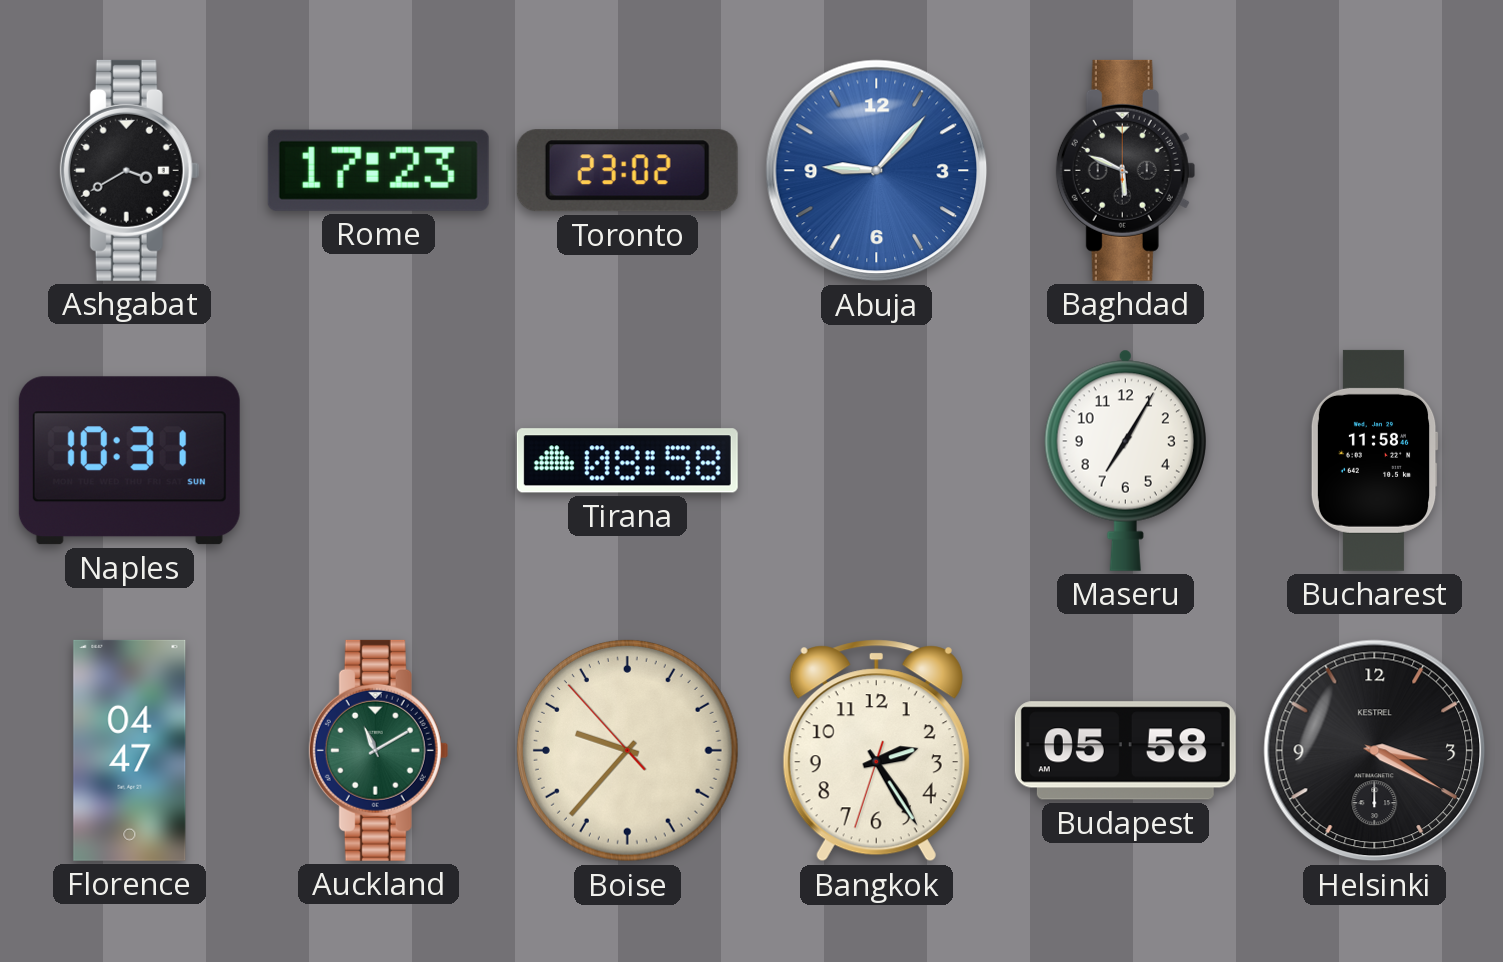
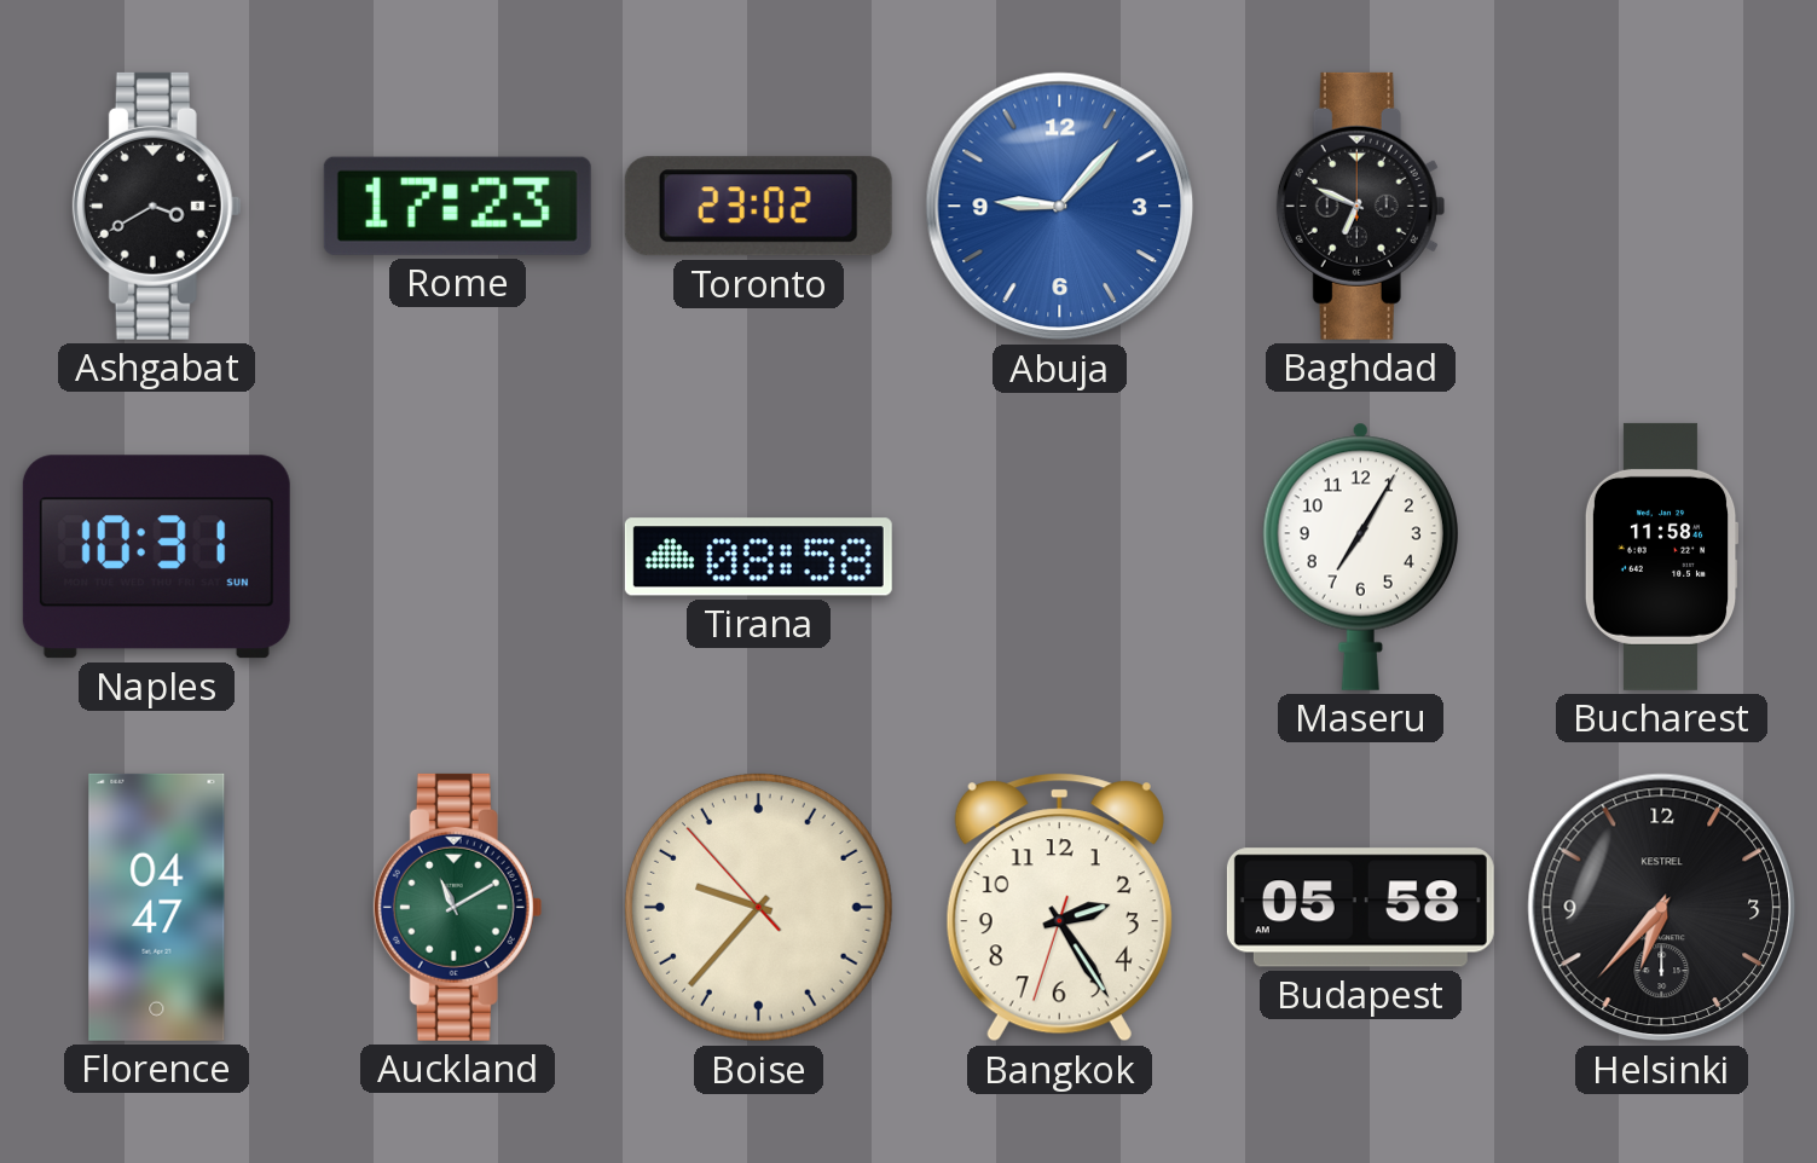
Baghdad: 5:49 -> 6:49
Helsinki: 3:20 -> 6:37
